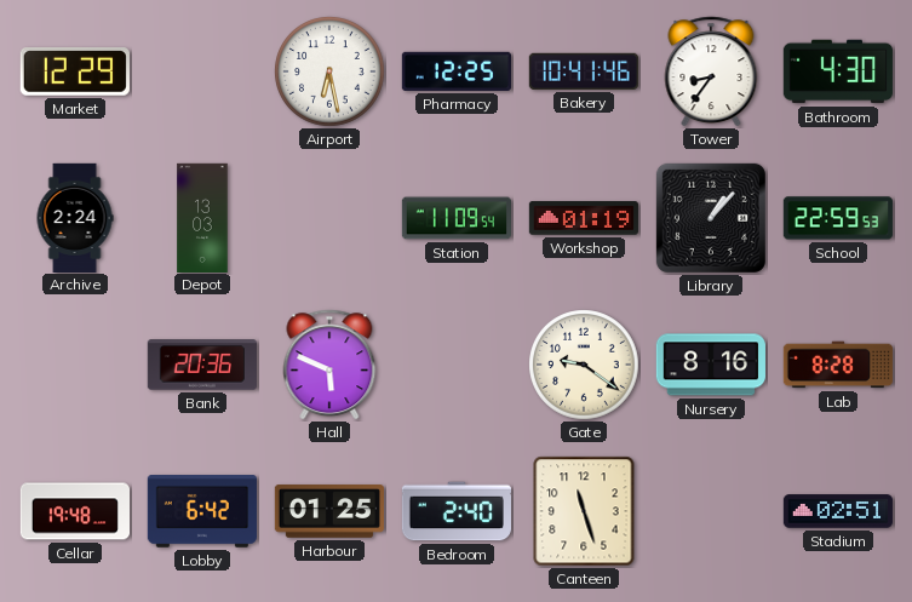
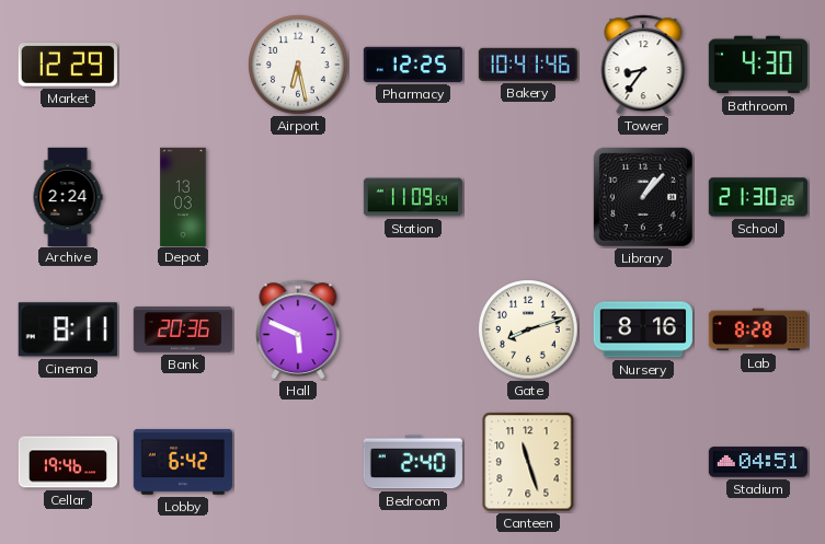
Workshop: 01:19 -> none
School: 22:59 -> 21:30
Cinema: none -> 8:11
Gate: 9:21 -> 8:12
Cellar: 19:48 -> 19:46
Harbour: 01:25 -> none
Stadium: 02:51 -> 04:51
